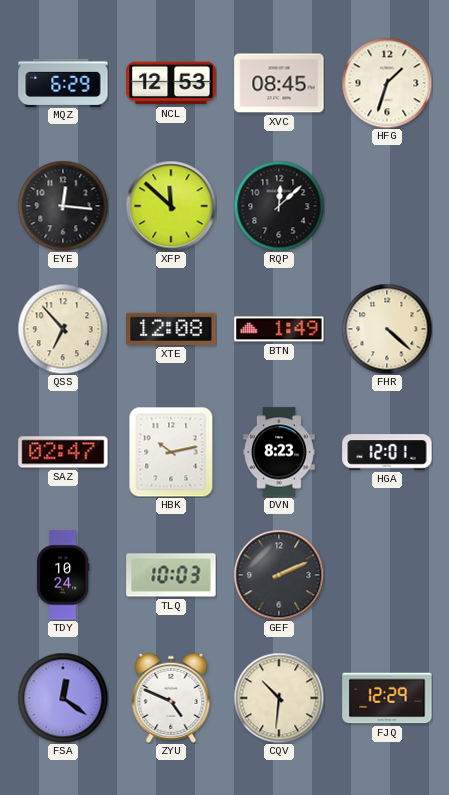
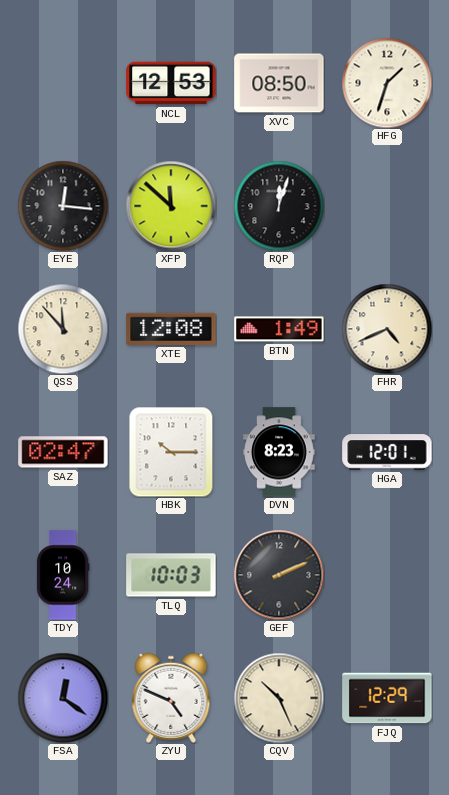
MQZ: 6:29 -> none
XVC: 08:45 -> 08:50
RQP: 12:08 -> 12:03
QSS: 6:53 -> 11:53
FHR: 4:22 -> 4:41
HBK: 10:13 -> 10:15
CQV: 10:31 -> 10:26
